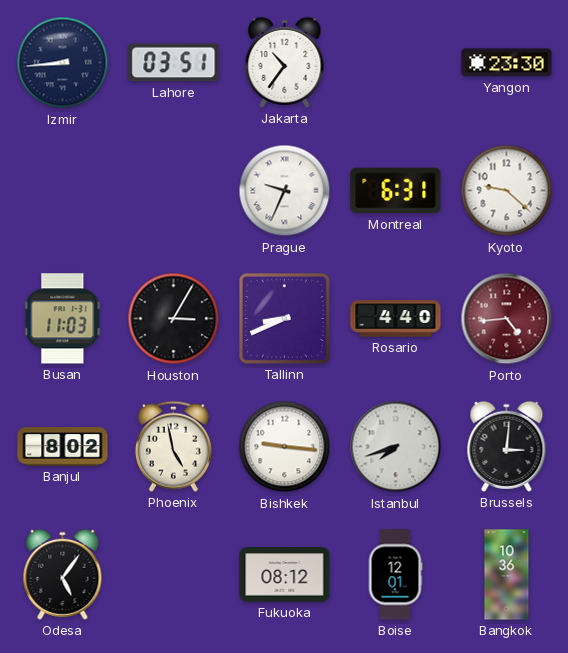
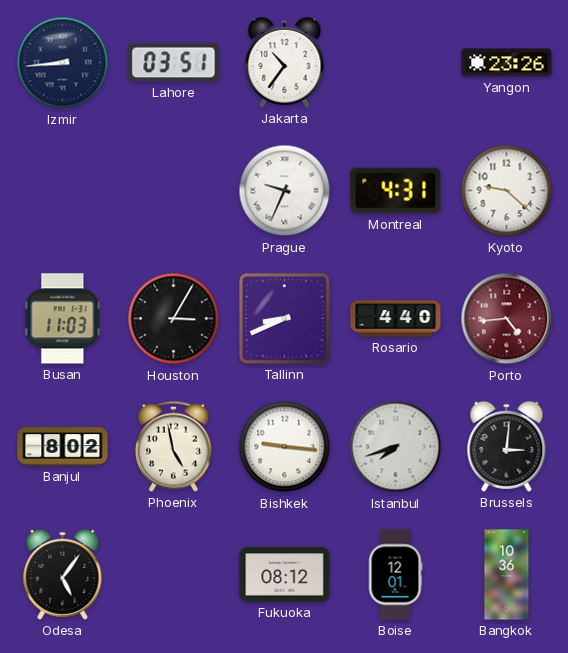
Yangon: 23:30 -> 23:26
Montreal: 6:31 -> 4:31
